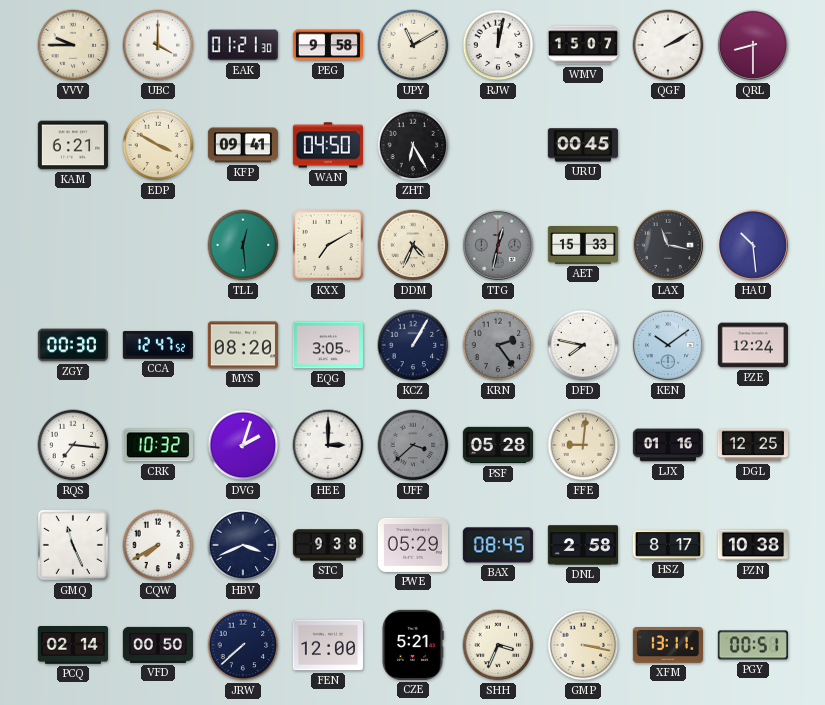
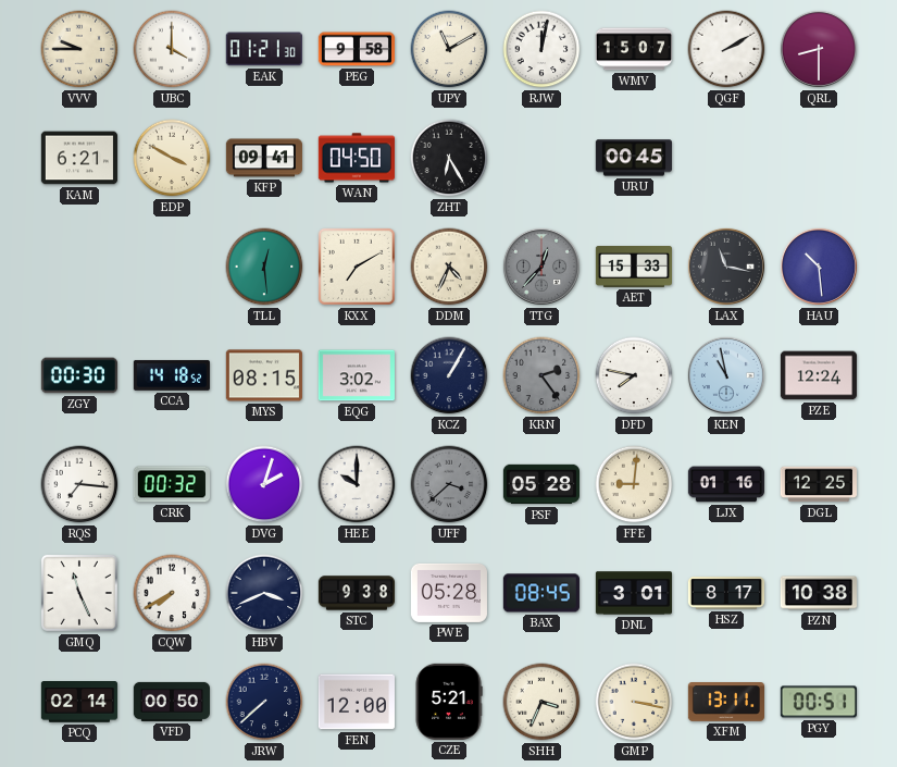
TTG: 12:32 -> 12:37
CCA: 12:47 -> 14:18
MYS: 08:20 -> 08:15
EQG: 3:05 -> 3:02
KEN: 10:09 -> 10:58
CRK: 10:32 -> 00:32
HEE: 3:00 -> 10:00
PWE: 05:29 -> 05:28
DNL: 2:58 -> 3:01
